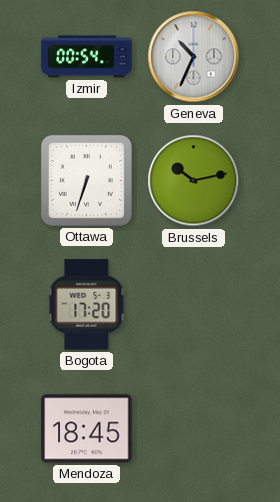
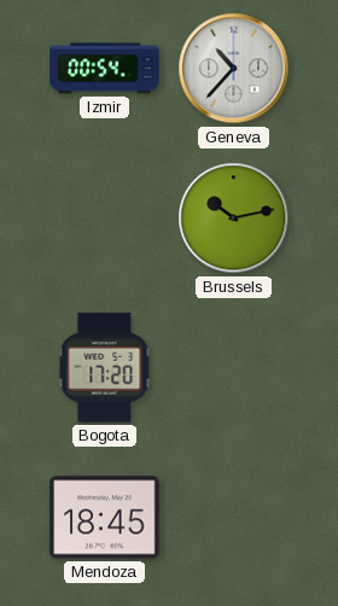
Geneva: 10:34 -> 10:37
Ottawa: 6:33 -> none
